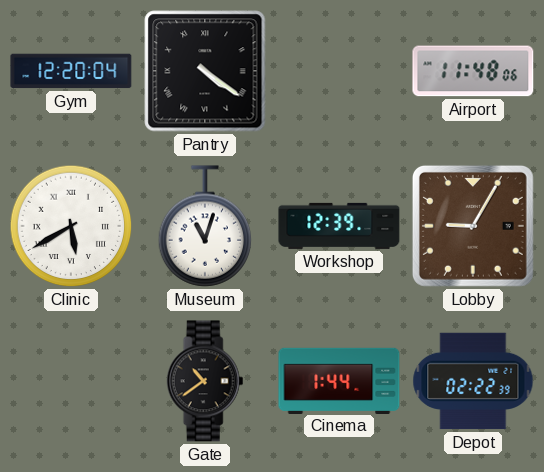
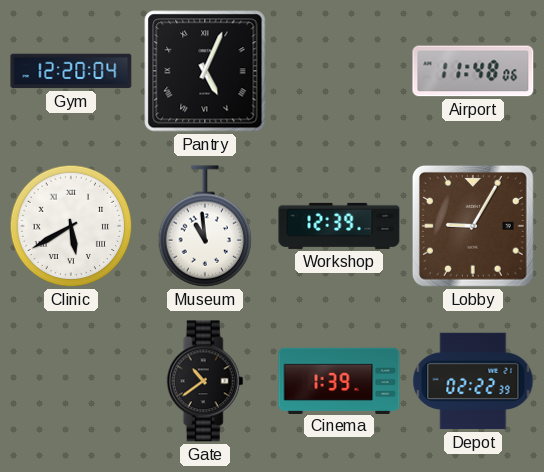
Pantry: 4:21 -> 5:04
Museum: 11:03 -> 10:59
Cinema: 1:44 -> 1:39
